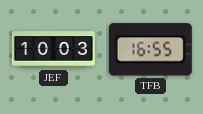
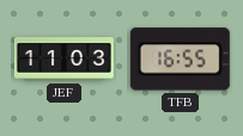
JEF: 10:03 -> 11:03
